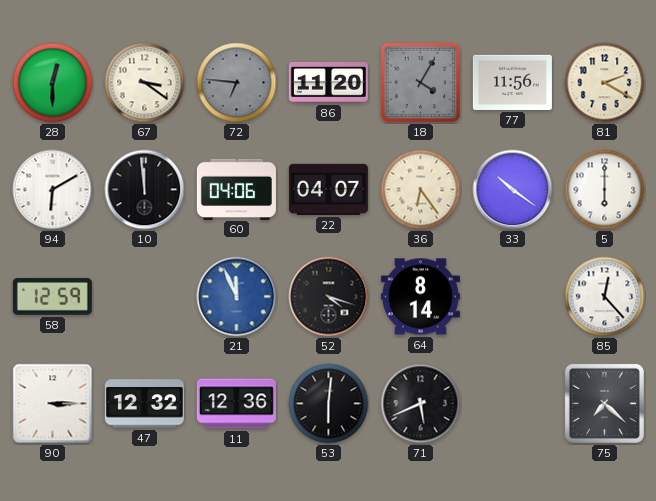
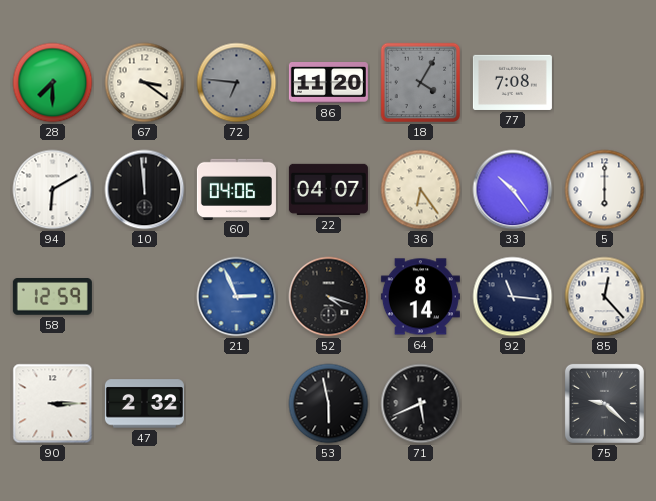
28: 12:30 -> 7:30
77: 11:56 -> 7:08
81: 2:20 -> none
33: 10:21 -> 10:24
21: 11:56 -> 2:56
92: none -> 11:16
47: 12:32 -> 2:32
11: 12:36 -> none
53: 6:01 -> 5:58
75: 7:22 -> 9:22
